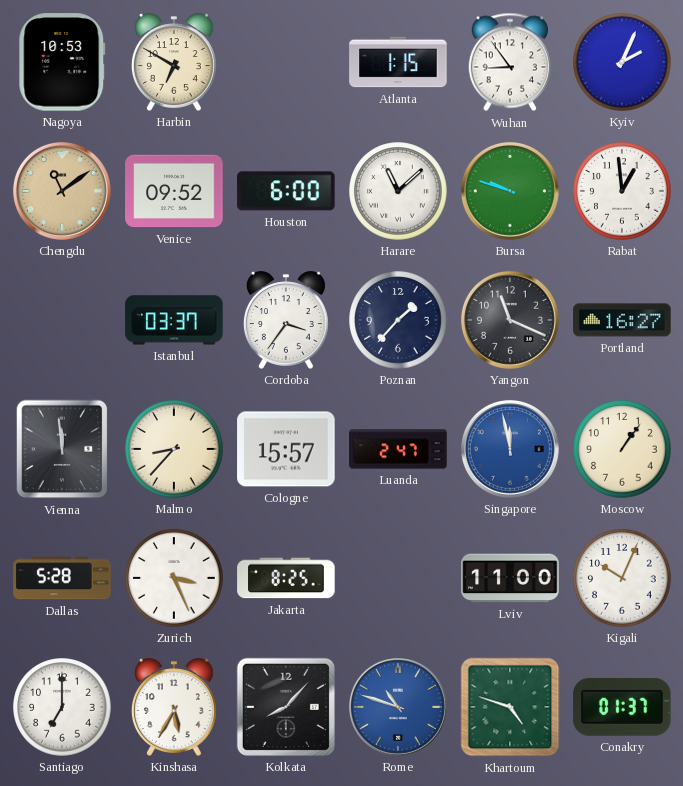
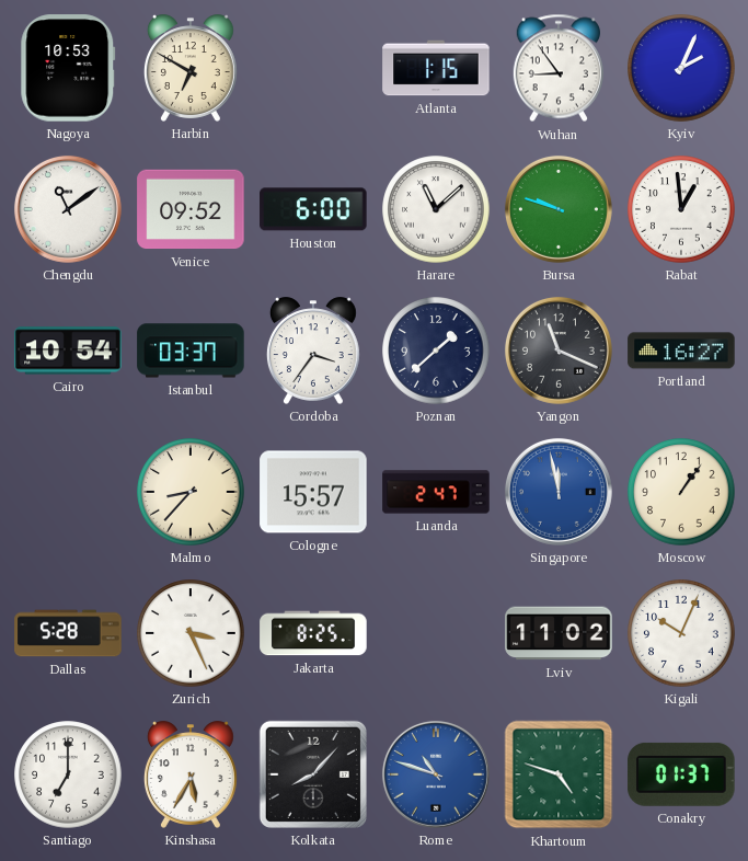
Chengdu dial: champagne -> white
Cairo: none -> 10:54
Poznan: 1:37 -> 1:38
Vienna: 11:59 -> none
Lviv: 11:00 -> 11:02
